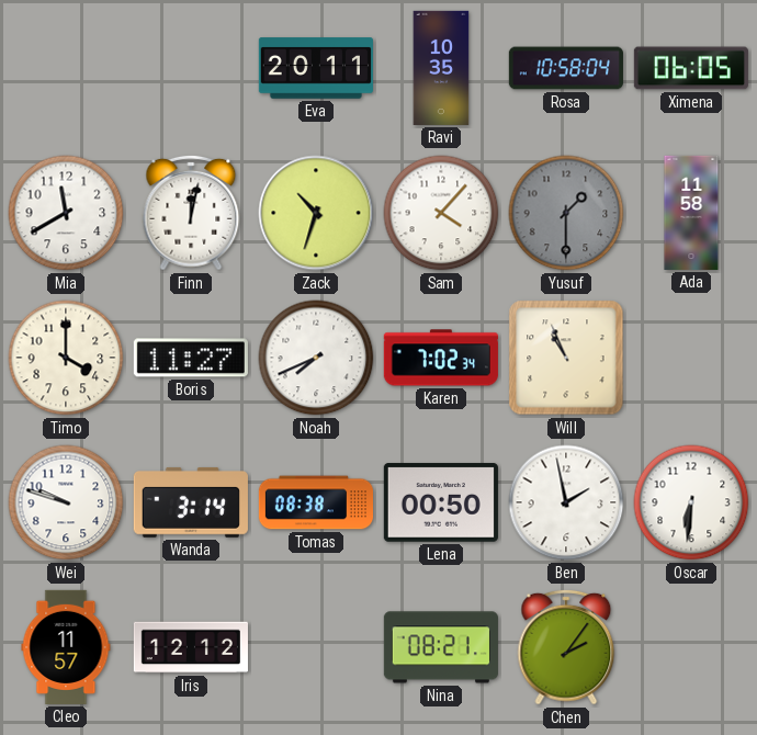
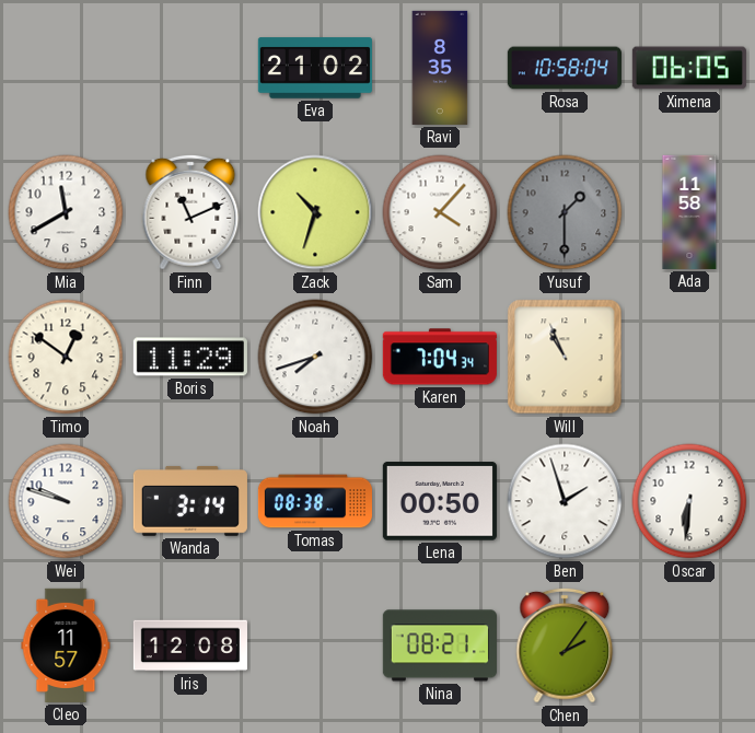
Eva: 20:11 -> 21:02
Ravi: 10:35 -> 8:35
Finn: 12:02 -> 11:11
Timo: 4:00 -> 12:51
Boris: 11:27 -> 11:29
Noah: 7:41 -> 7:42
Karen: 7:02 -> 7:04
Ben: 1:58 -> 1:57
Iris: 12:12 -> 12:08
